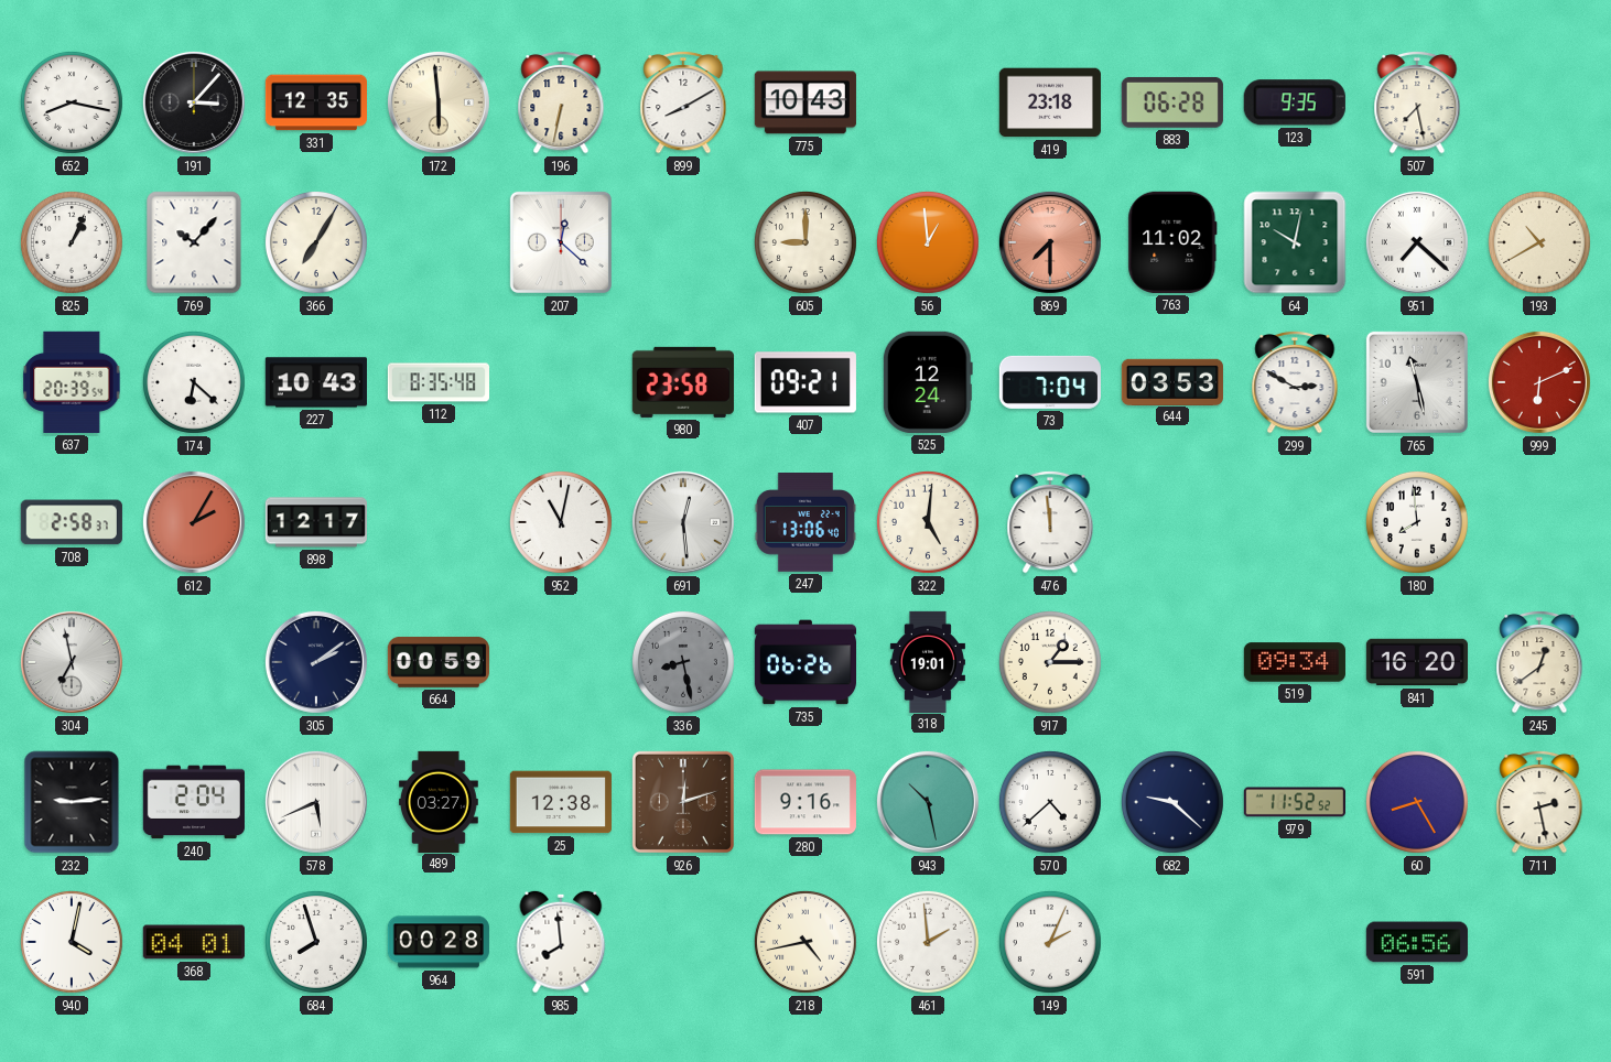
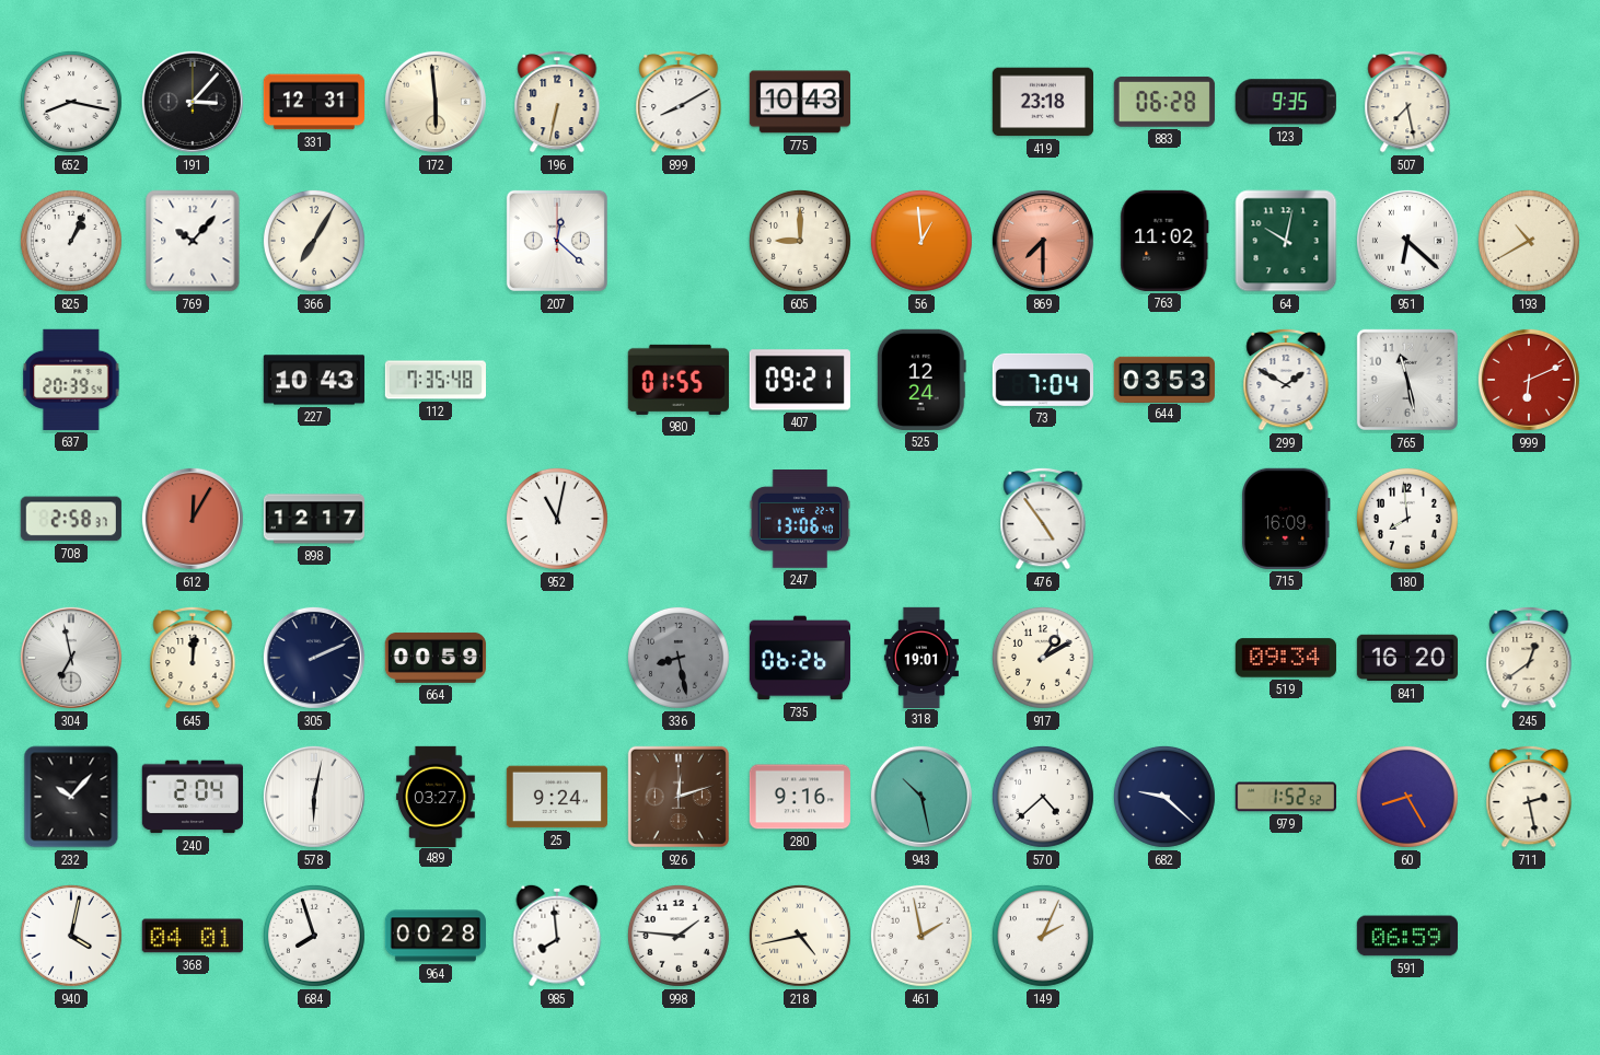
331: 12:35 -> 12:31
951: 7:22 -> 6:22
174: 6:22 -> none
112: 8:35 -> 7:35
980: 23:58 -> 01:55
299: 2:50 -> 1:50
612: 2:05 -> 12:05
691: 12:29 -> none
322: 5:01 -> none
476: 11:59 -> 4:54
715: none -> 16:09
645: none -> 12:01
305: 2:09 -> 2:11
917: 1:15 -> 1:10
232: 9:14 -> 10:07
578: 5:41 -> 6:02
25: 12:38 -> 9:24
979: 11:52 -> 1:52
998: none -> 1:46
461: 1:59 -> 1:58
591: 06:56 -> 06:59
